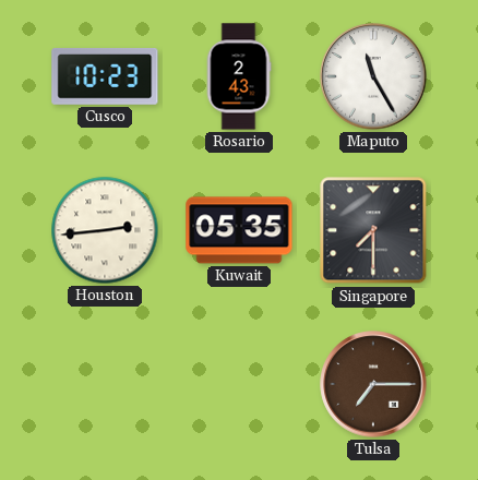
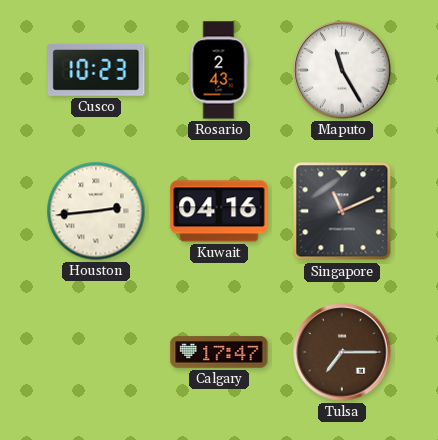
Kuwait: 05:35 -> 04:16
Singapore: 7:30 -> 11:11
Calgary: none -> 17:47
